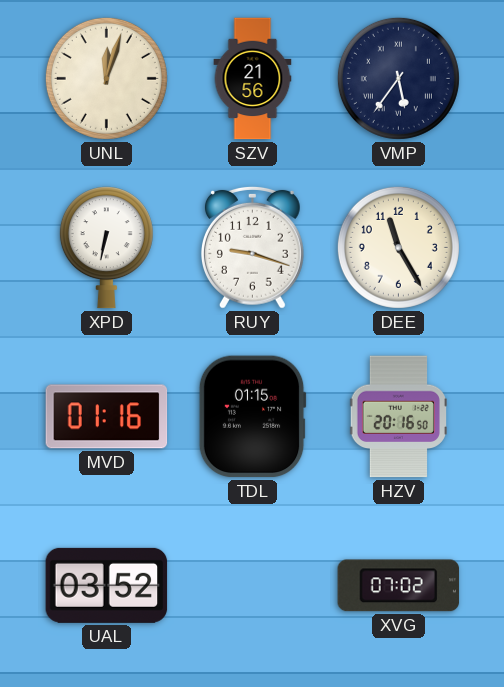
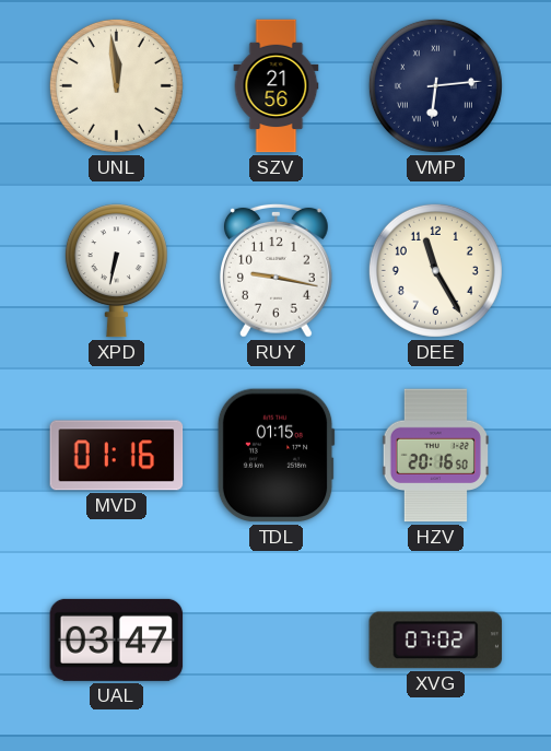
UNL: 12:03 -> 11:59
VMP: 5:36 -> 6:14
RUY: 9:18 -> 9:17
UAL: 03:52 -> 03:47
